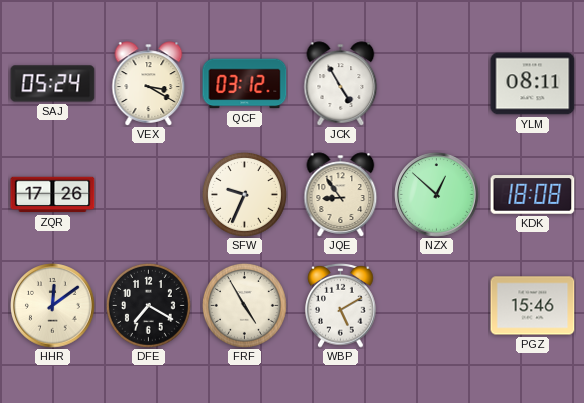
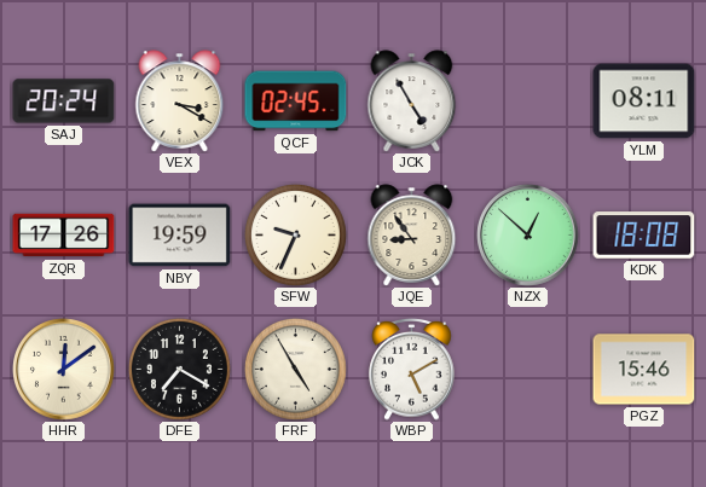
SAJ: 05:24 -> 20:24
QCF: 03:12 -> 02:45
NBY: none -> 19:59
